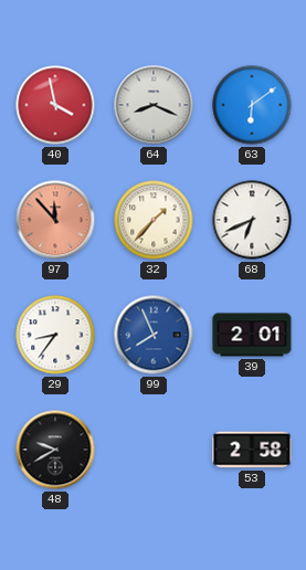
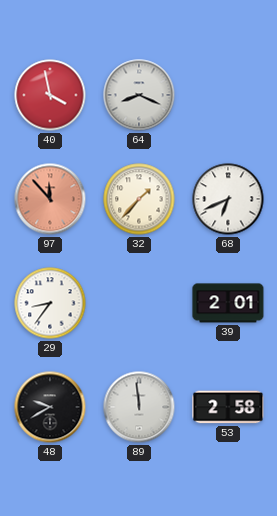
63: 6:09 -> none
99: 7:56 -> none
89: none -> 11:59
